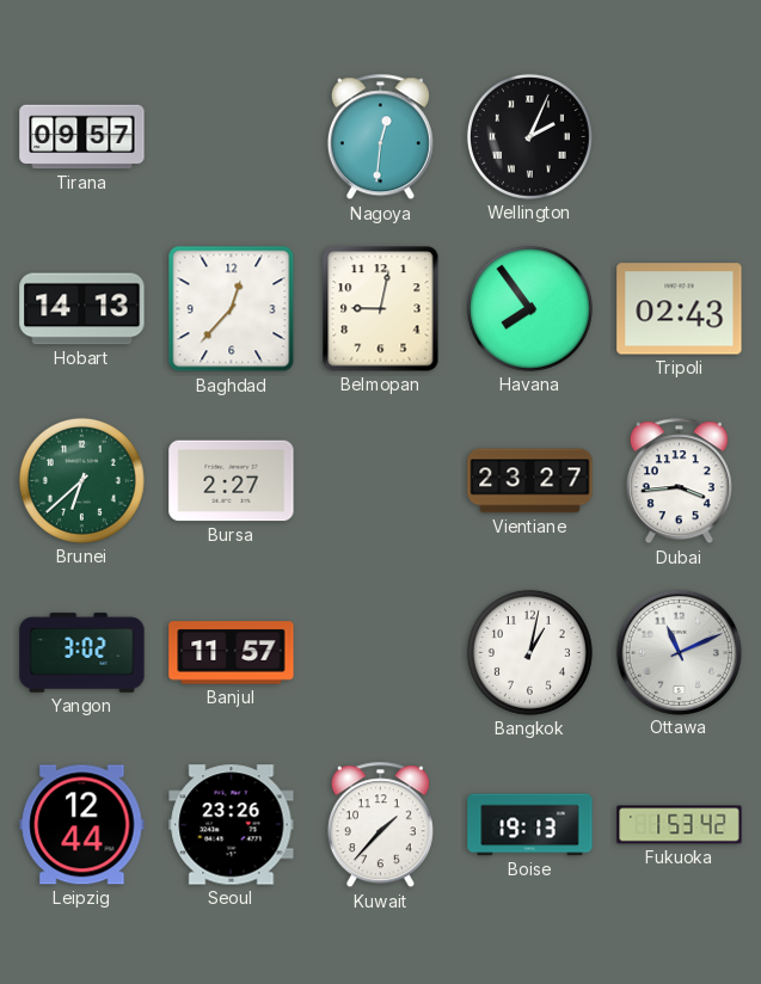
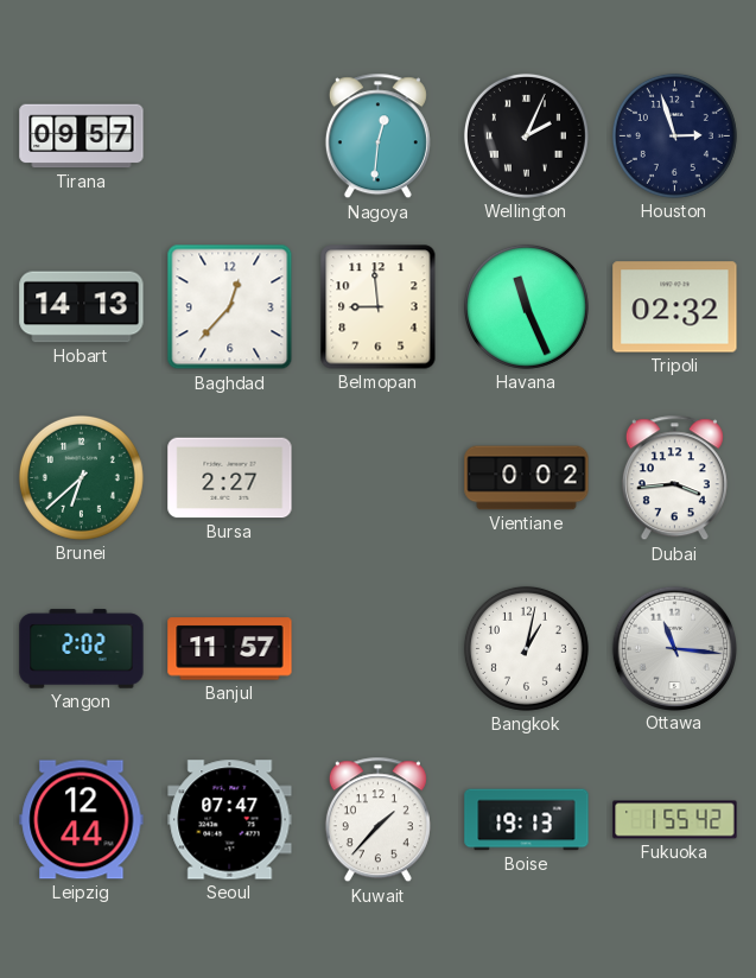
Houston: none -> 2:57
Belmopan: 9:02 -> 8:59
Havana: 7:54 -> 11:26
Tripoli: 02:43 -> 02:32
Vientiane: 23:27 -> 0:02
Yangon: 3:02 -> 2:02
Ottawa: 11:11 -> 11:16
Seoul: 23:26 -> 07:47
Fukuoka: 1:53 -> 1:55
